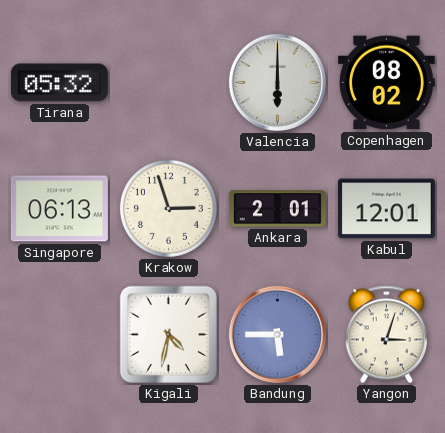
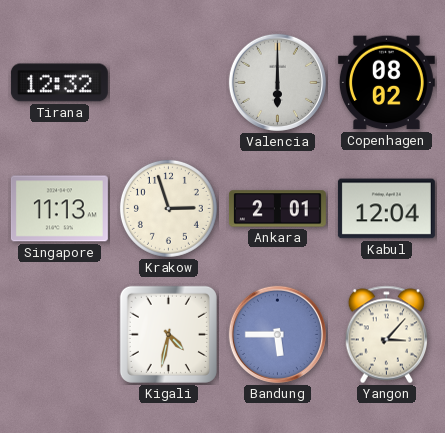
Tirana: 05:32 -> 12:32
Singapore: 06:13 -> 11:13
Kabul: 12:01 -> 12:04
Yangon: 3:03 -> 3:07
